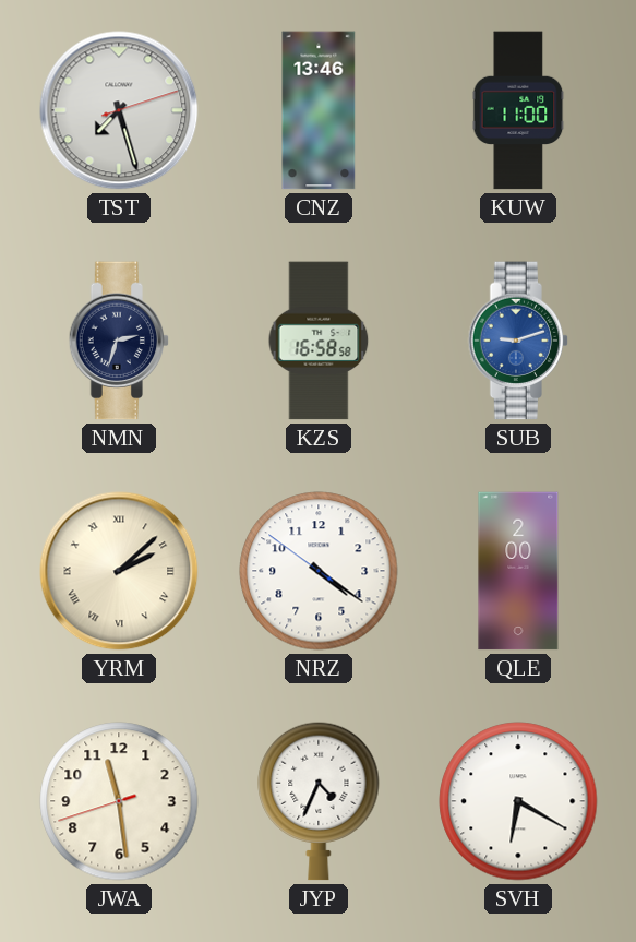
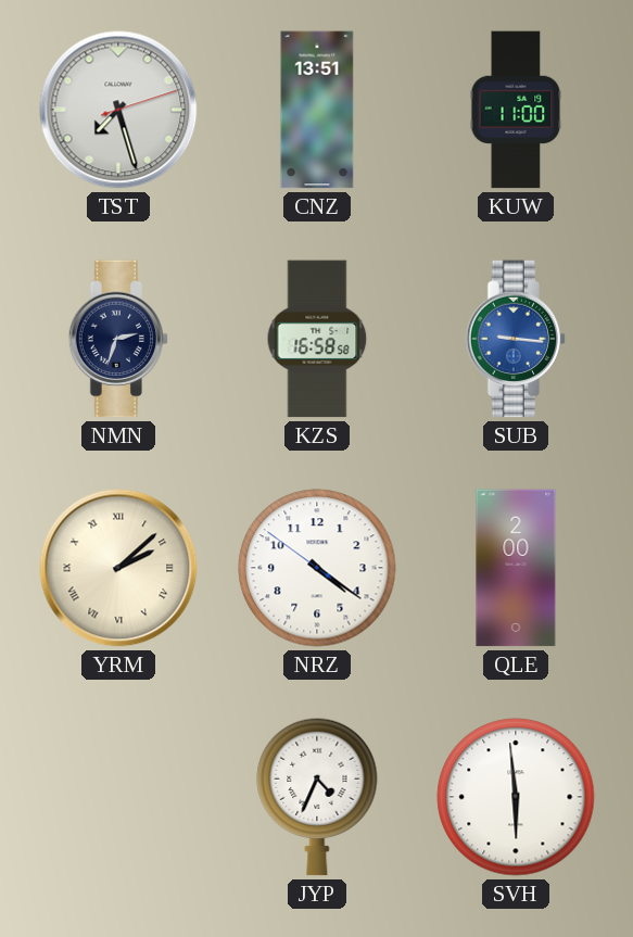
CNZ: 13:46 -> 13:51
SUB: 9:12 -> 9:16
JWA: 11:28 -> none
SVH: 6:20 -> 5:59
